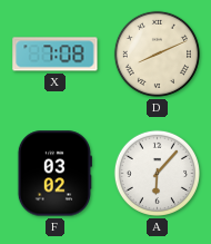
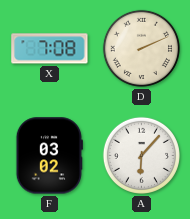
D: 8:11 -> 2:11
